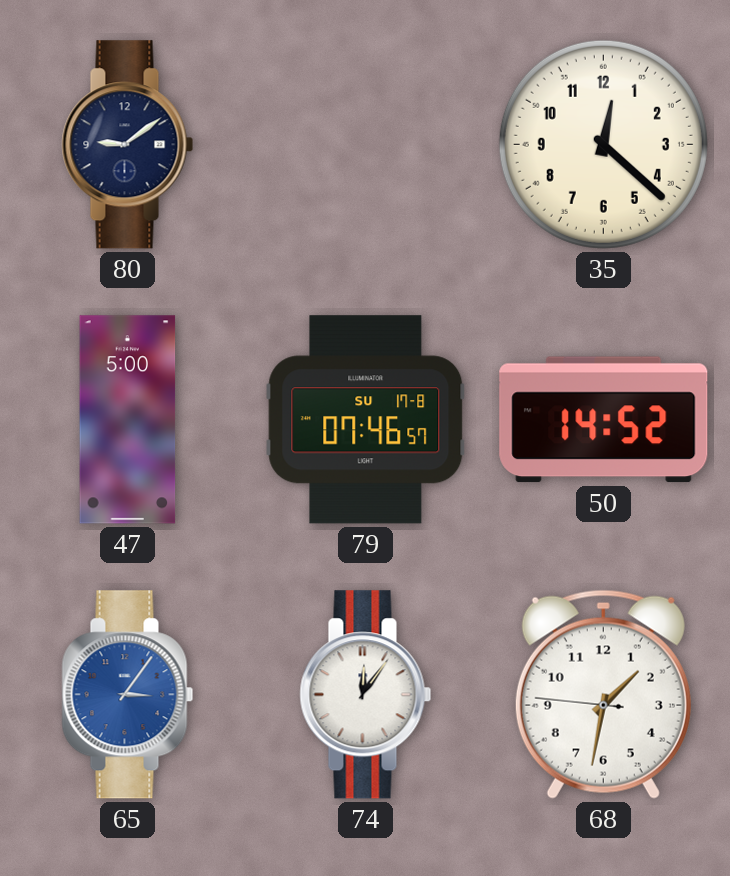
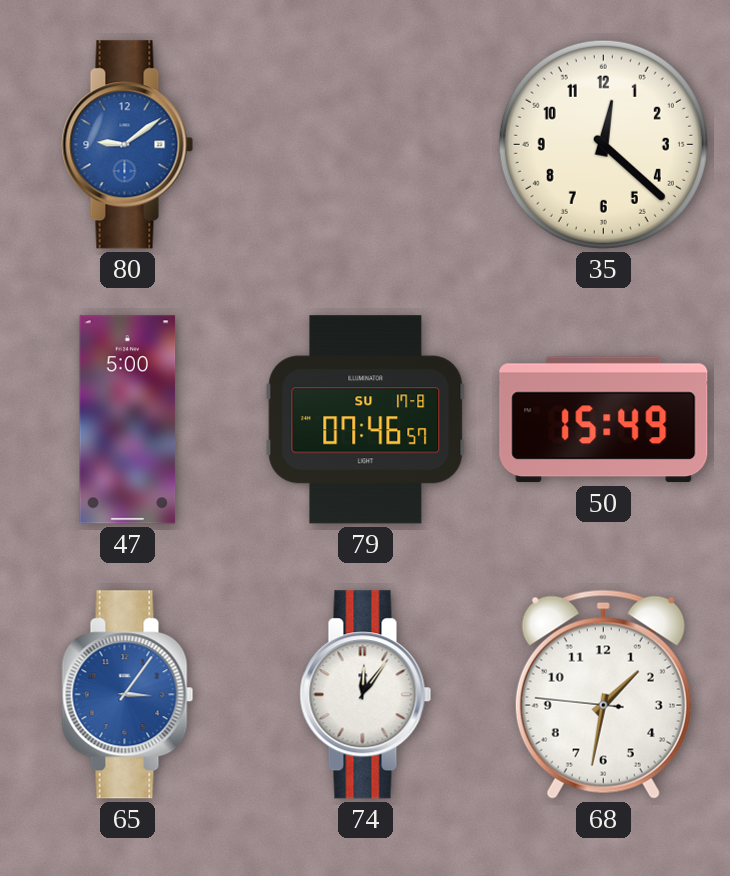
80 dial: navy -> blue
50: 14:52 -> 15:49
